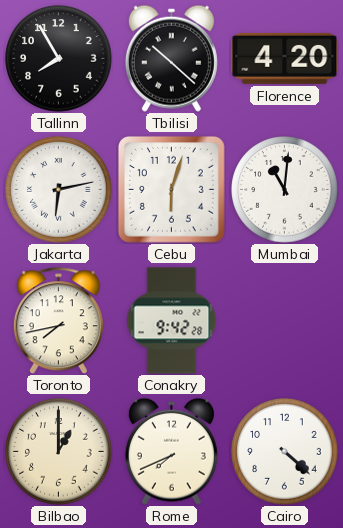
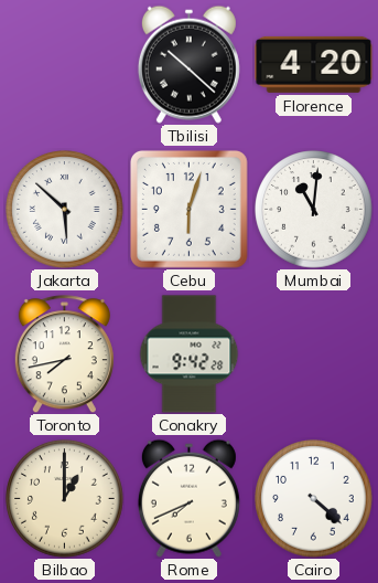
Tallinn: 7:55 -> none
Jakarta: 6:13 -> 5:52
